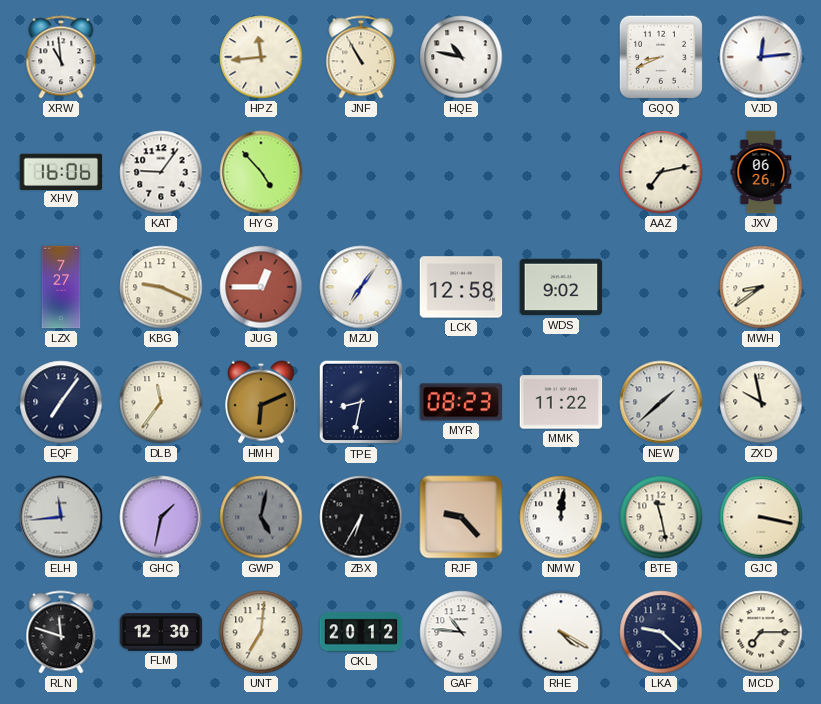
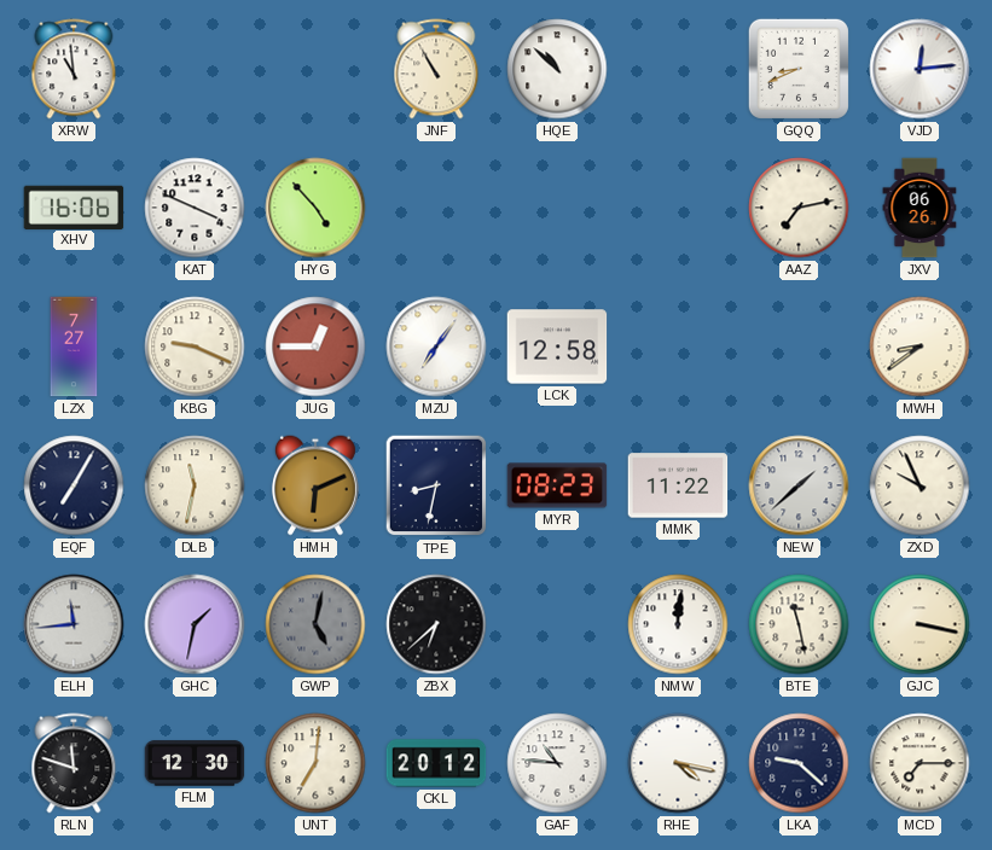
HPZ: 11:44 -> none
HQE: 10:47 -> 10:52
KAT: 9:06 -> 3:49
WDS: 9:02 -> none
EQF: 7:06 -> 7:05
DLB: 11:36 -> 11:32
ZXD: 9:58 -> 9:56
ZBX: 6:35 -> 6:38
RJF: 9:23 -> none
RHE: 4:20 -> 4:17
